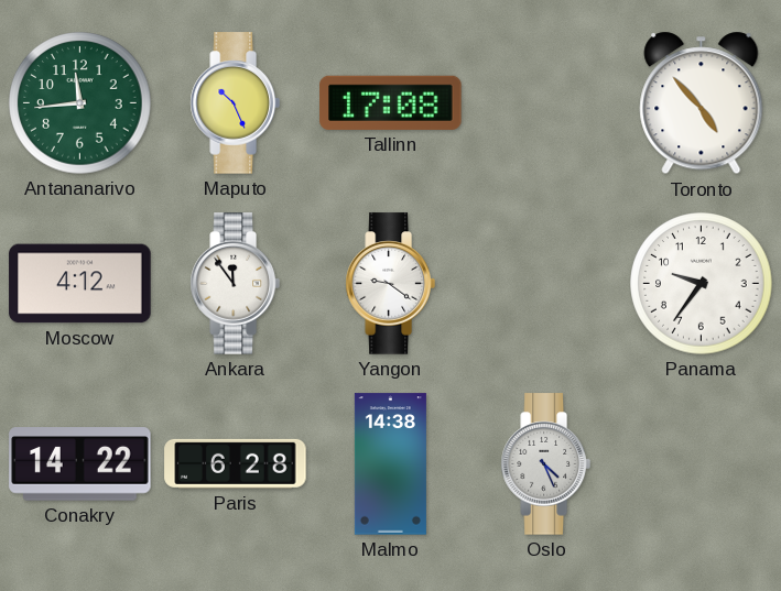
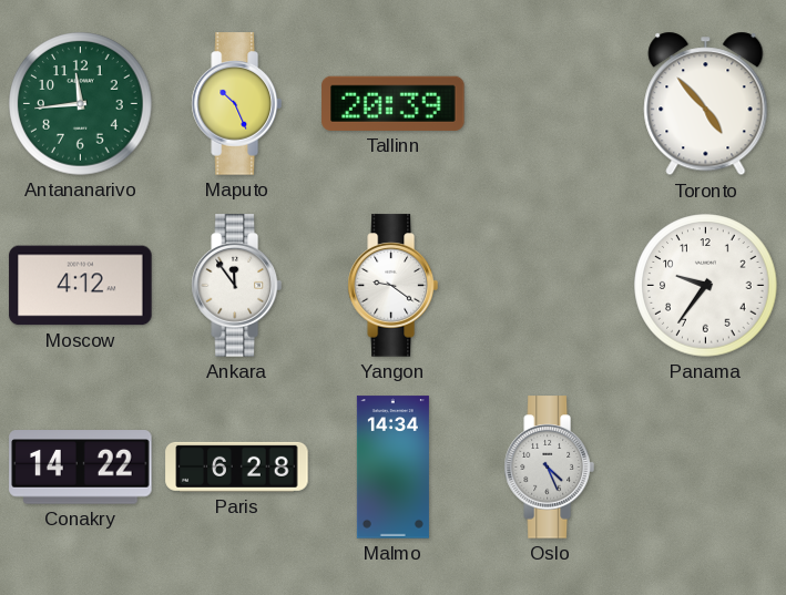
Tallinn: 17:08 -> 20:39
Malmo: 14:38 -> 14:34
